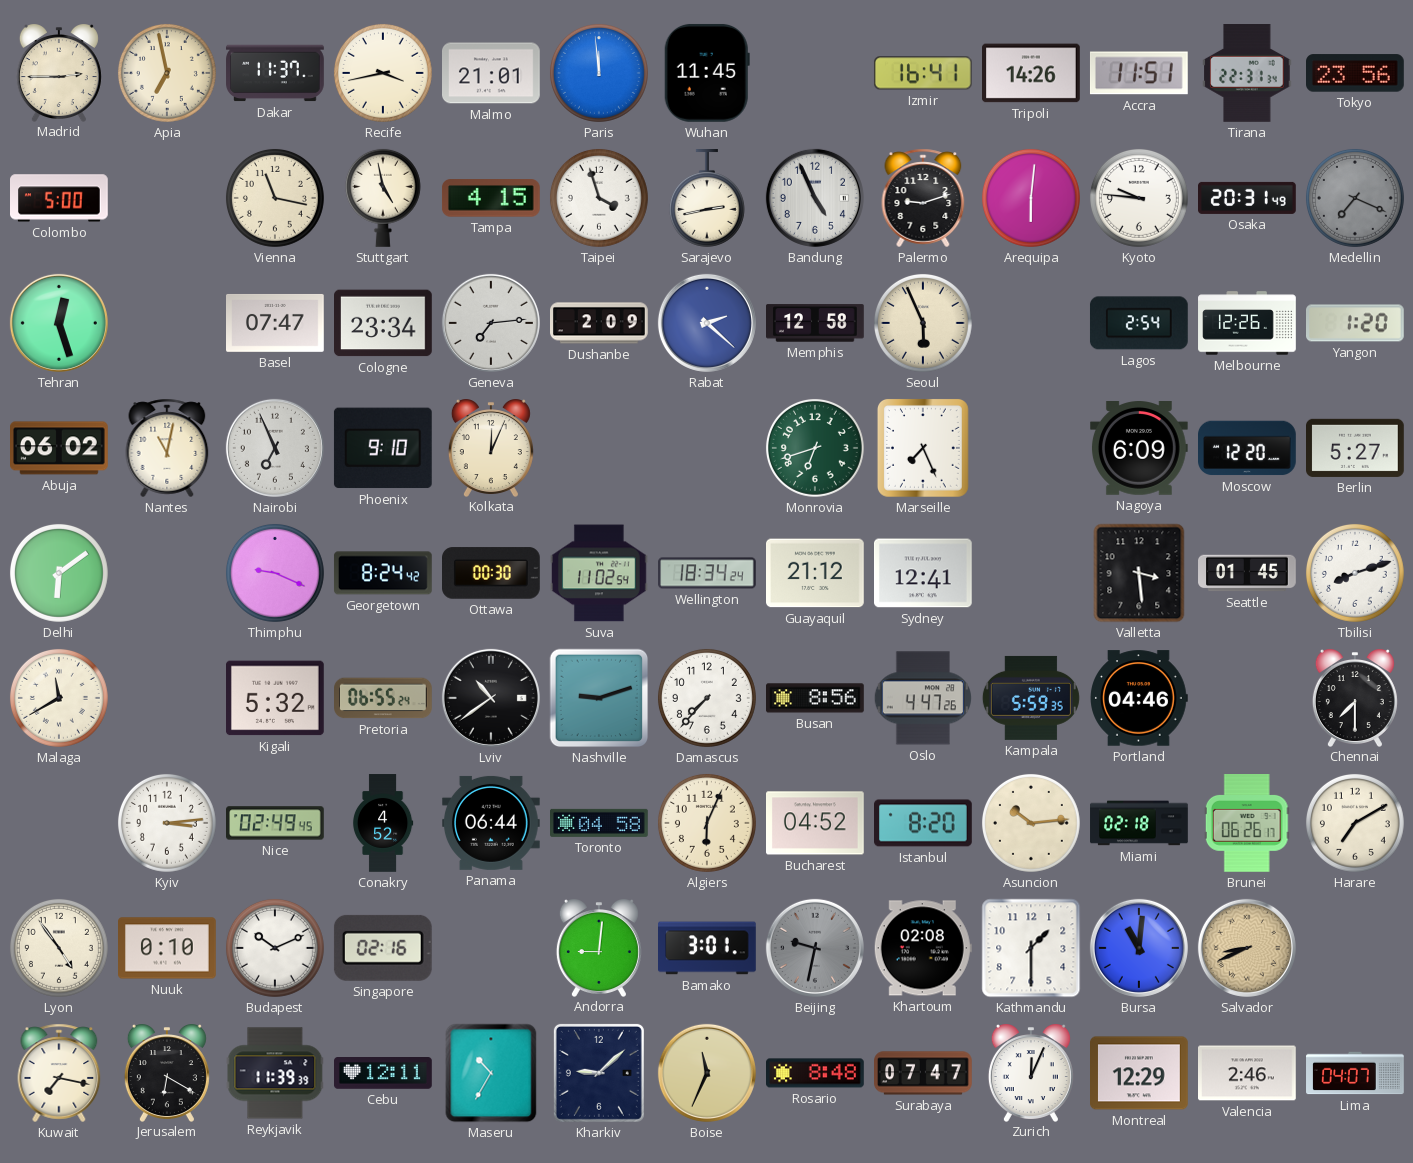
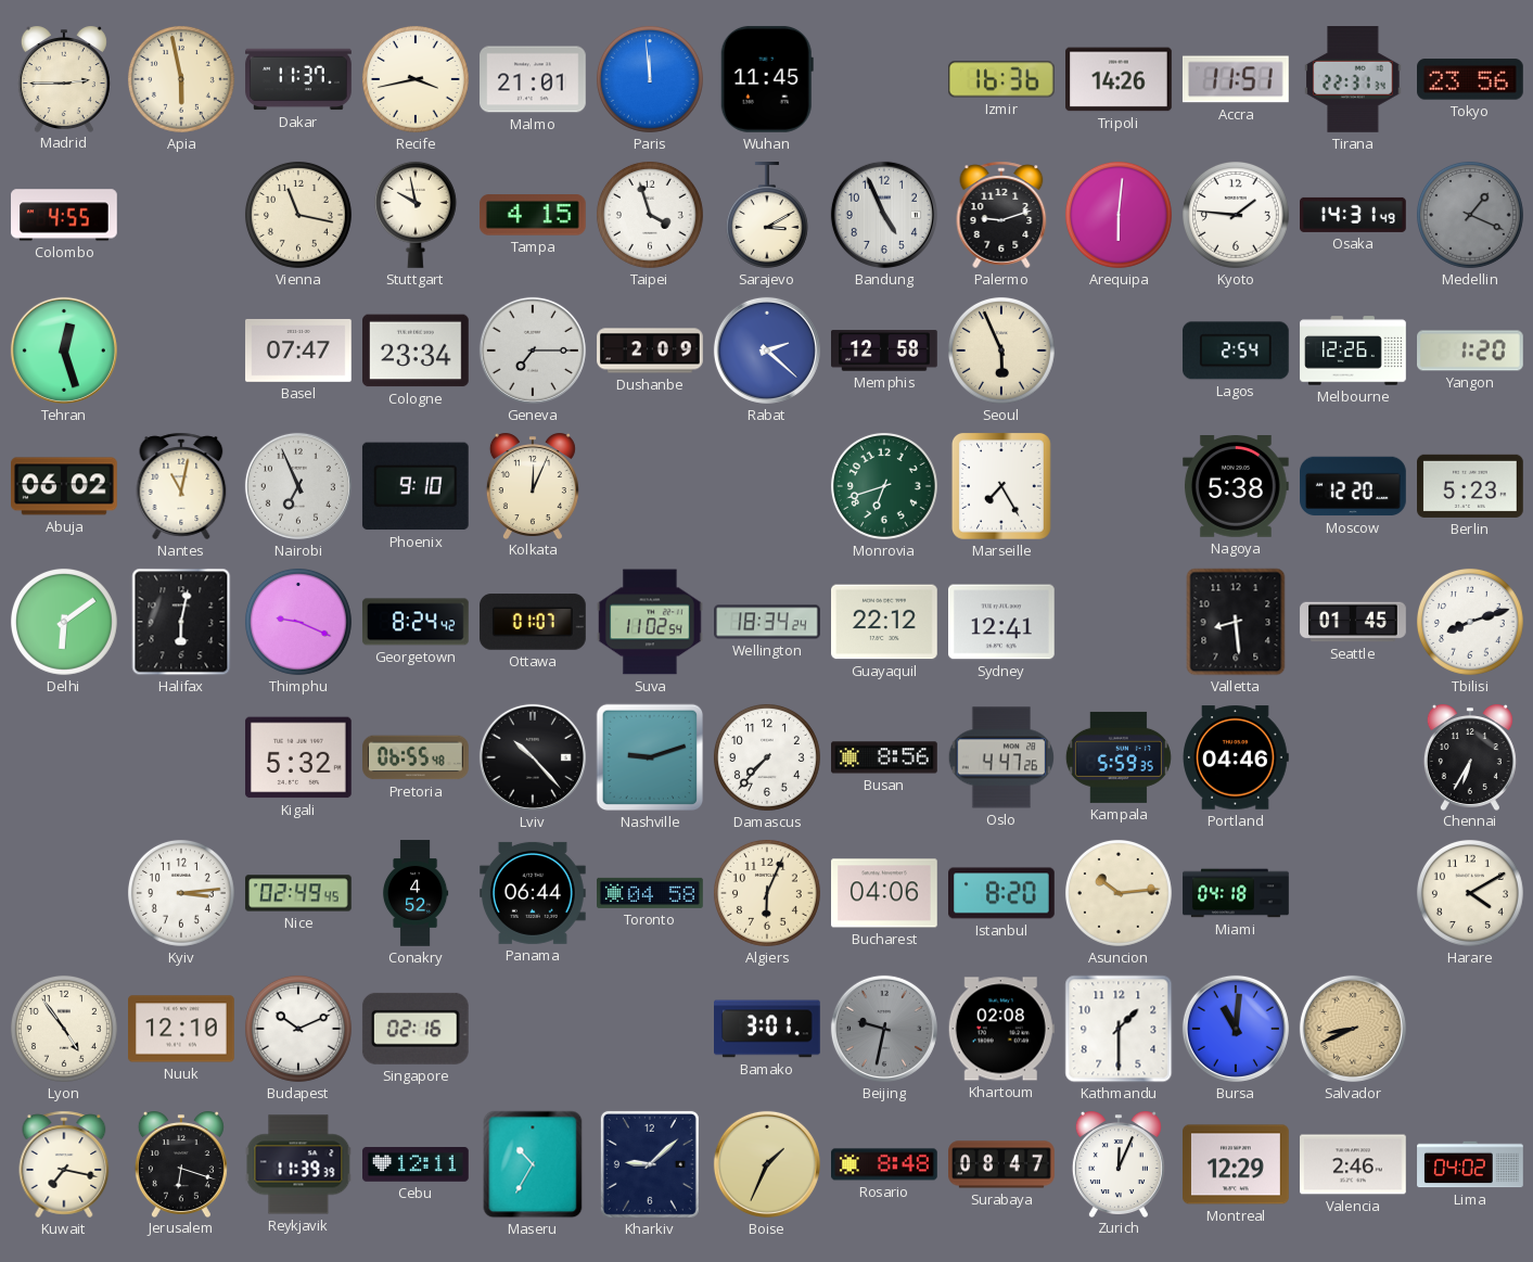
Apia: 6:58 -> 5:58
Izmir: 16:41 -> 16:36
Colombo: 5:00 -> 4:55
Stuttgart: 4:58 -> 9:58
Sarajevo: 2:43 -> 3:10
Kyoto: 9:46 -> 1:46
Osaka: 20:31 -> 14:31
Medellin: 7:19 -> 1:19
Geneva: 7:14 -> 7:15
Marseille: 7:26 -> 7:25
Nagoya: 6:09 -> 5:38
Berlin: 5:27 -> 5:23
Halifax: none -> 6:02
Ottawa: 00:30 -> 01:07
Guayaquil: 21:12 -> 22:12
Valletta: 3:29 -> 8:29
Malaga: 11:40 -> none
Pretoria: 06:55:24 -> 06:55:48
Lviv: 10:39 -> 10:23
Chennai: 7:30 -> 6:35
Bucharest: 04:52 -> 04:06
Miami: 02:18 -> 04:18
Brunei: 06:26 -> none
Harare: 7:10 -> 4:10
Nuuk: 0:10 -> 12:10
Andorra: 9:01 -> none
Jerusalem: 6:20 -> 6:18
Boise: 11:34 -> 1:34
Surabaya: 07:47 -> 08:47
Lima: 04:07 -> 04:02
